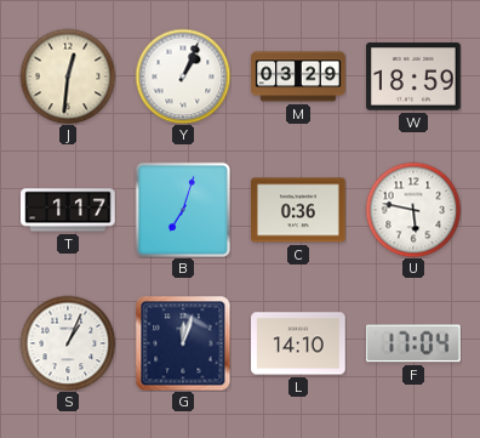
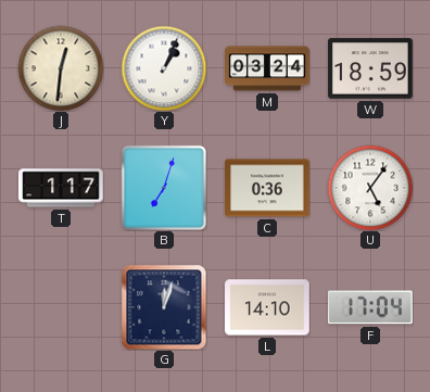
M: 03:29 -> 03:24
U: 5:47 -> 5:06
S: 1:04 -> none
